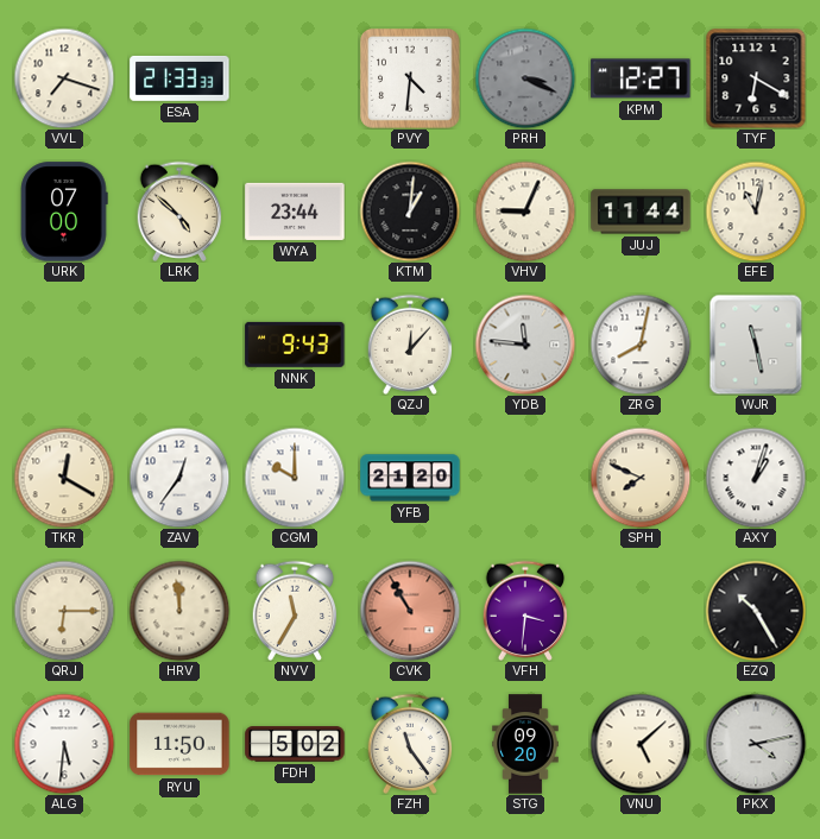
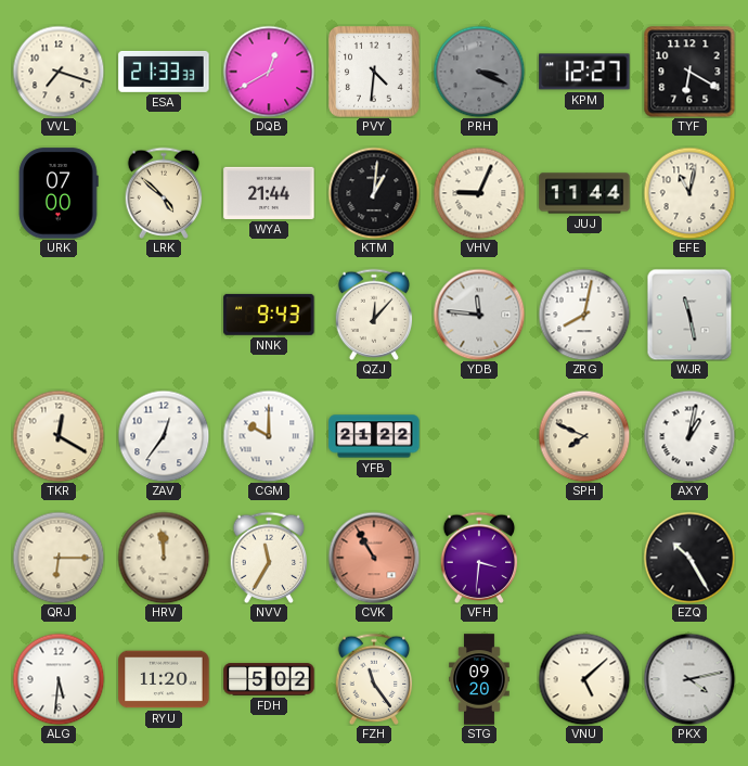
DQB: none -> 12:40
WYA: 23:44 -> 21:44
YFB: 21:20 -> 21:22
AXY: 1:03 -> 1:02
RYU: 11:50 -> 11:20
